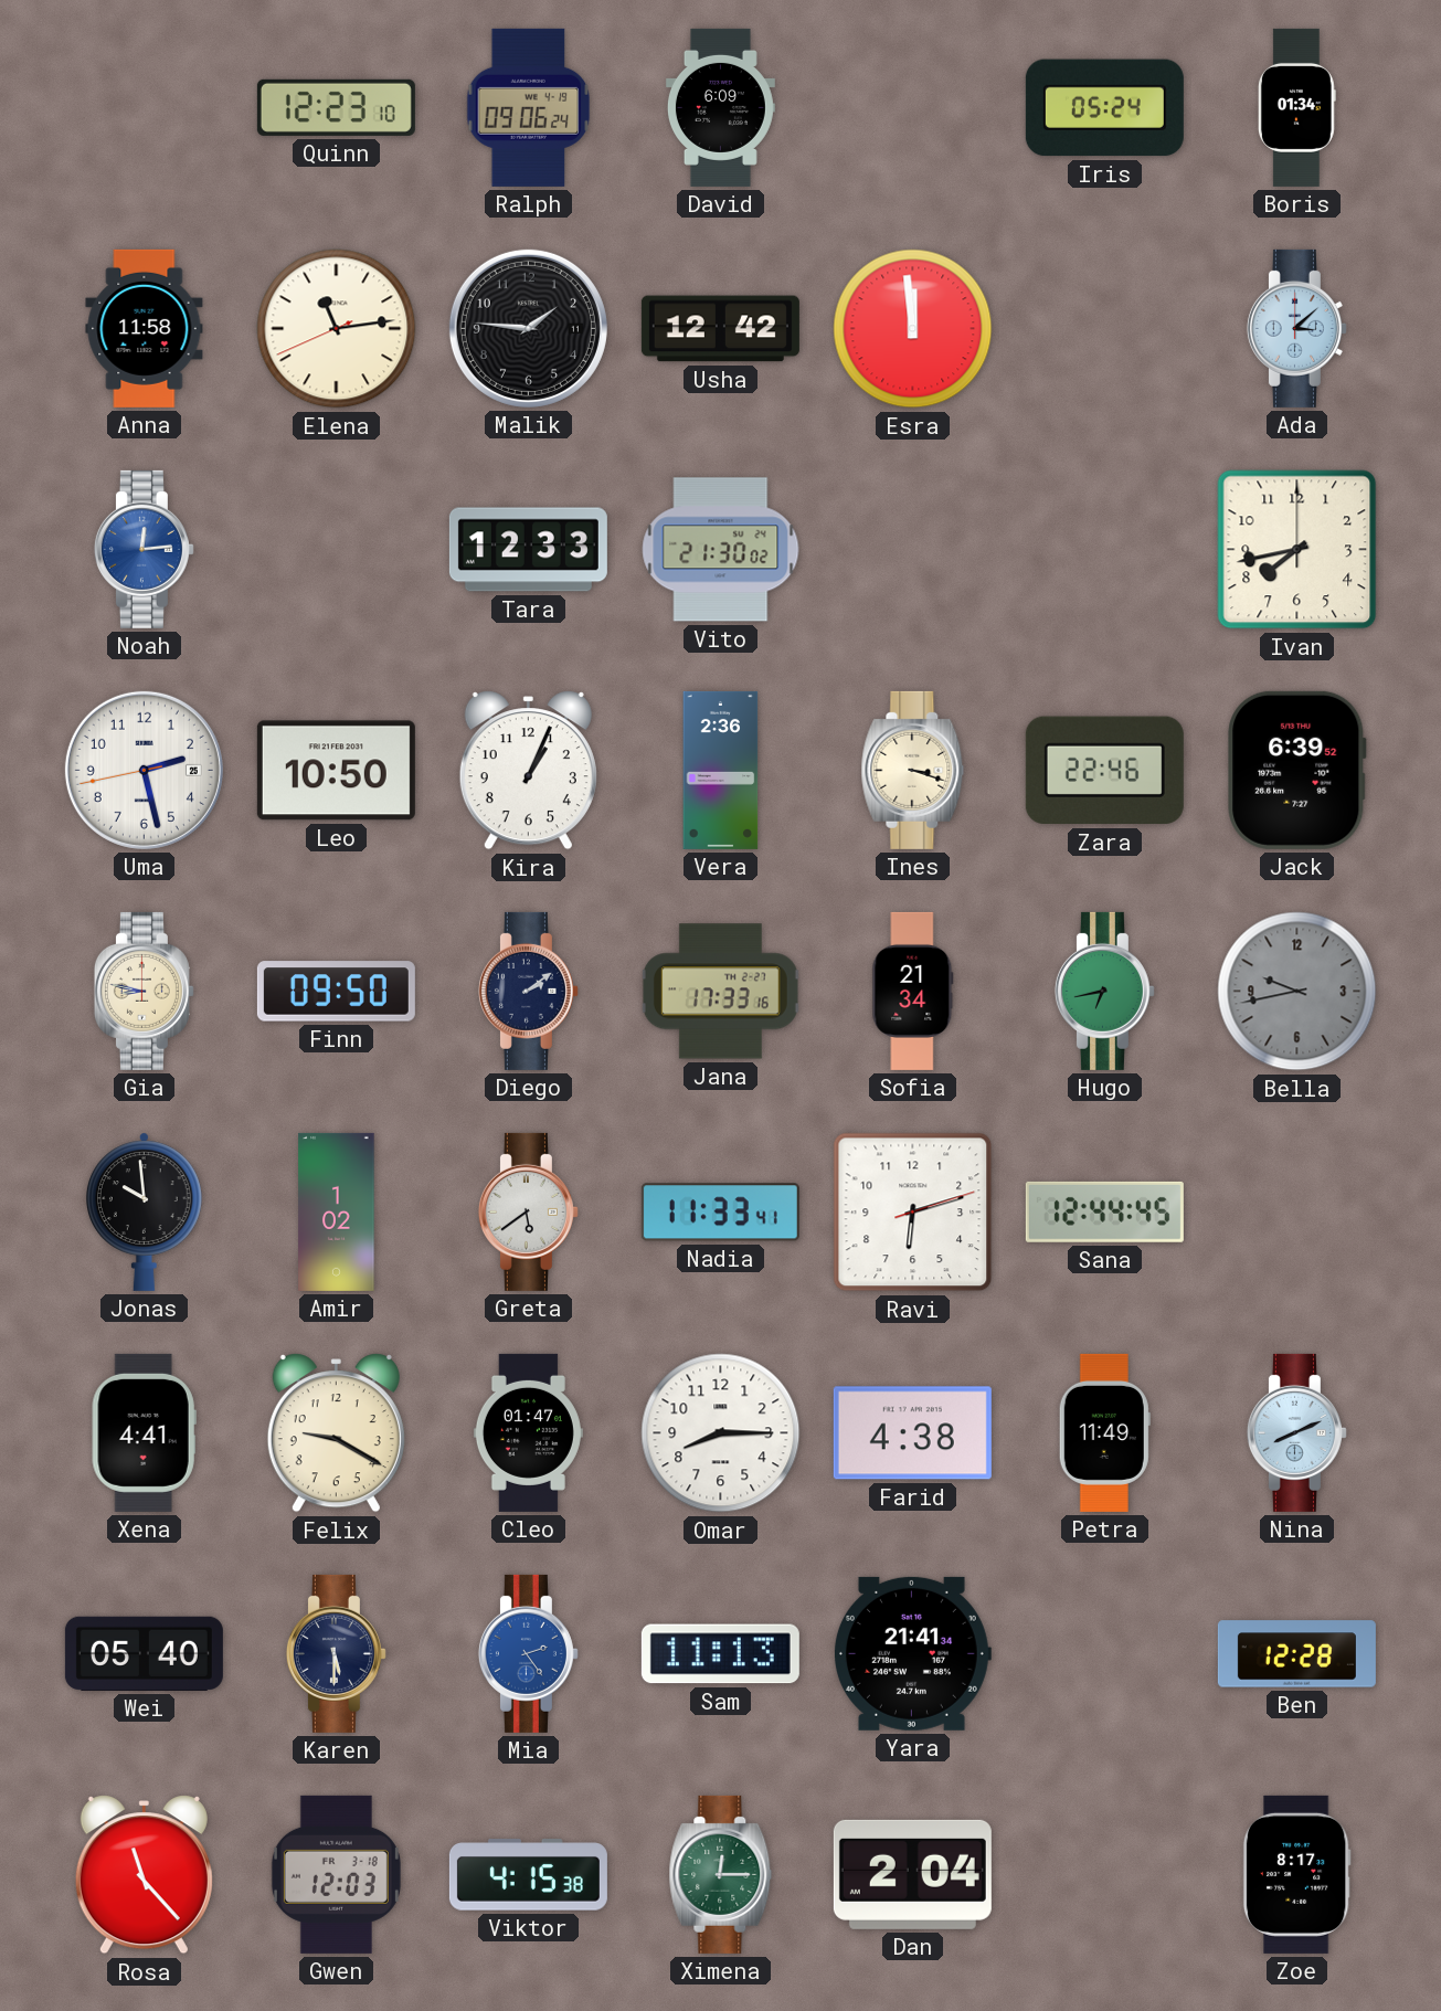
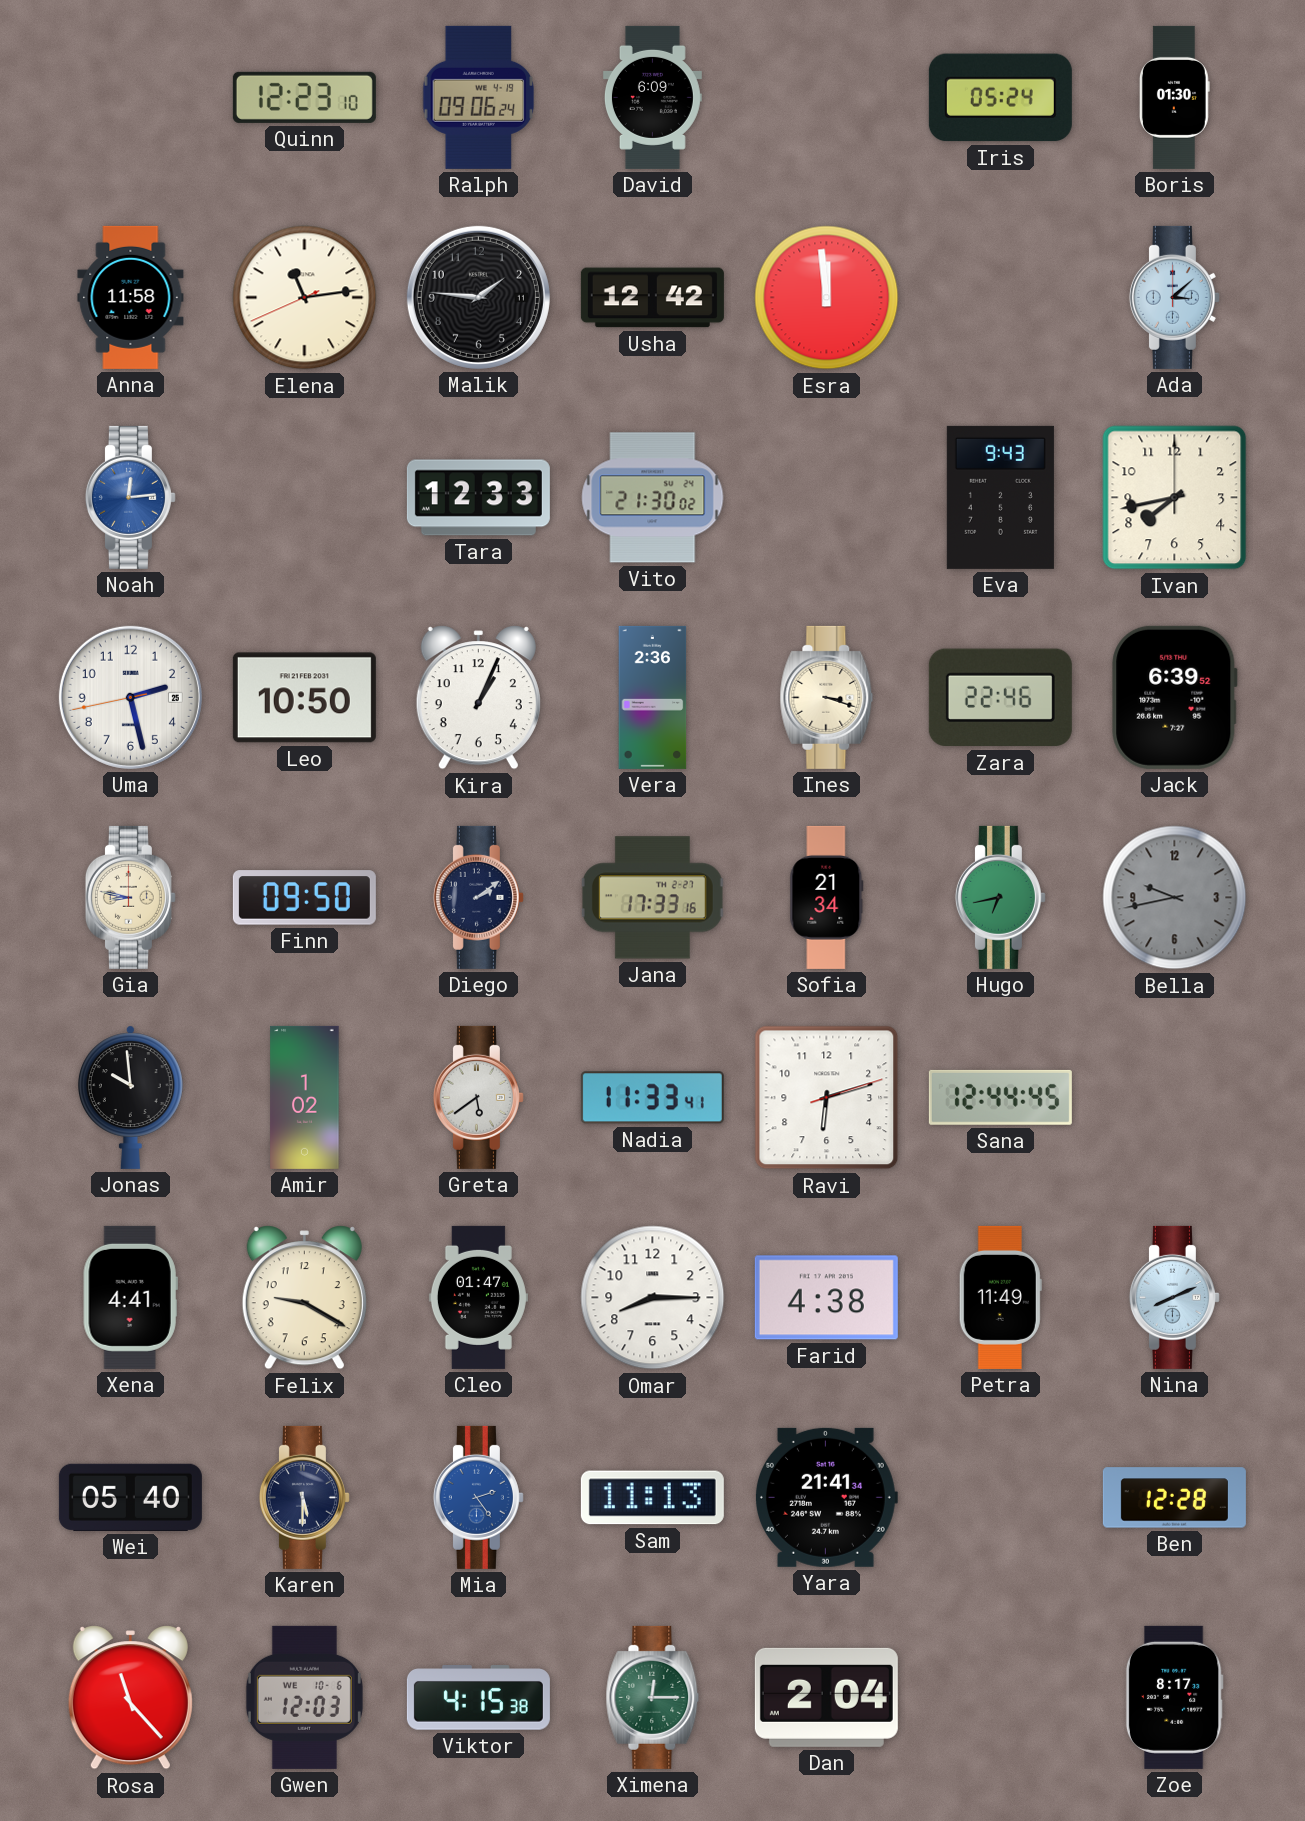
Boris: 01:34 -> 01:30
Eva: none -> 9:43
Gwen date: FR 3-18 -> WE 10-6
